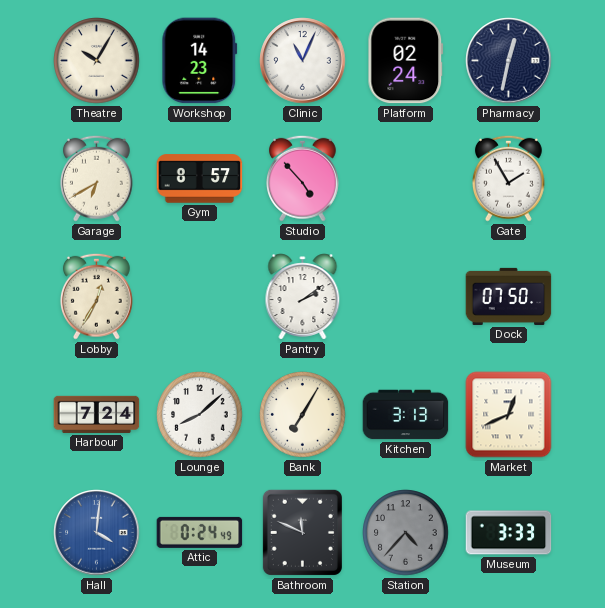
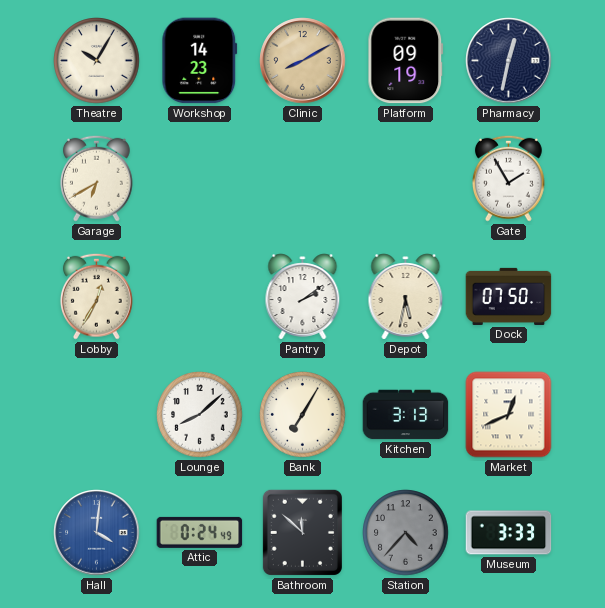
Clinic: 11:04 -> 8:10
Clinic dial: white -> champagne
Platform: 02:24 -> 09:19
Gym: 8:57 -> none
Studio: 4:53 -> none
Depot: none -> 5:32
Harbour: 7:24 -> none
Bathroom: 11:49 -> 11:52
